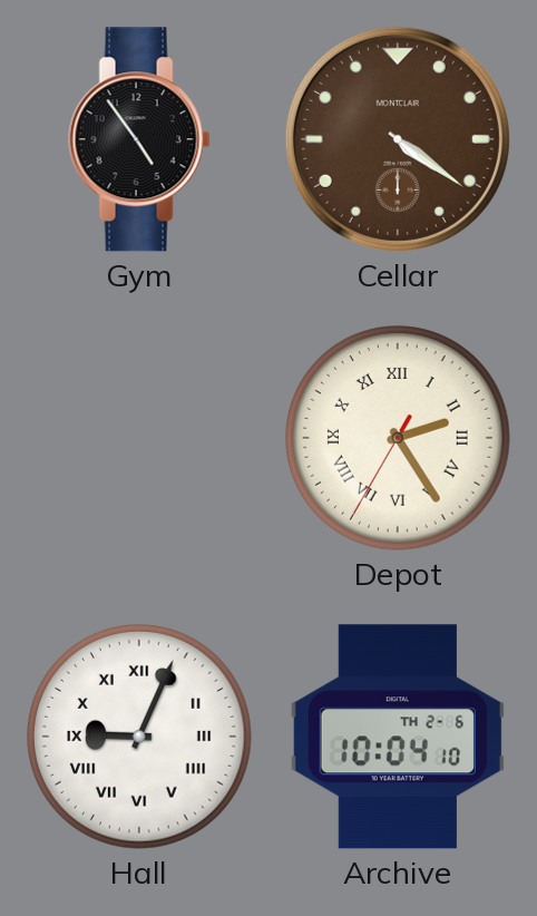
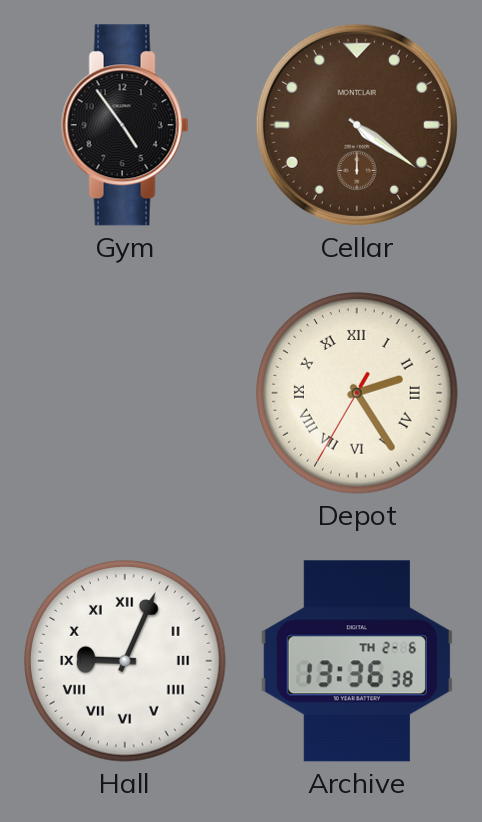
Archive: 10:04 -> 13:36
